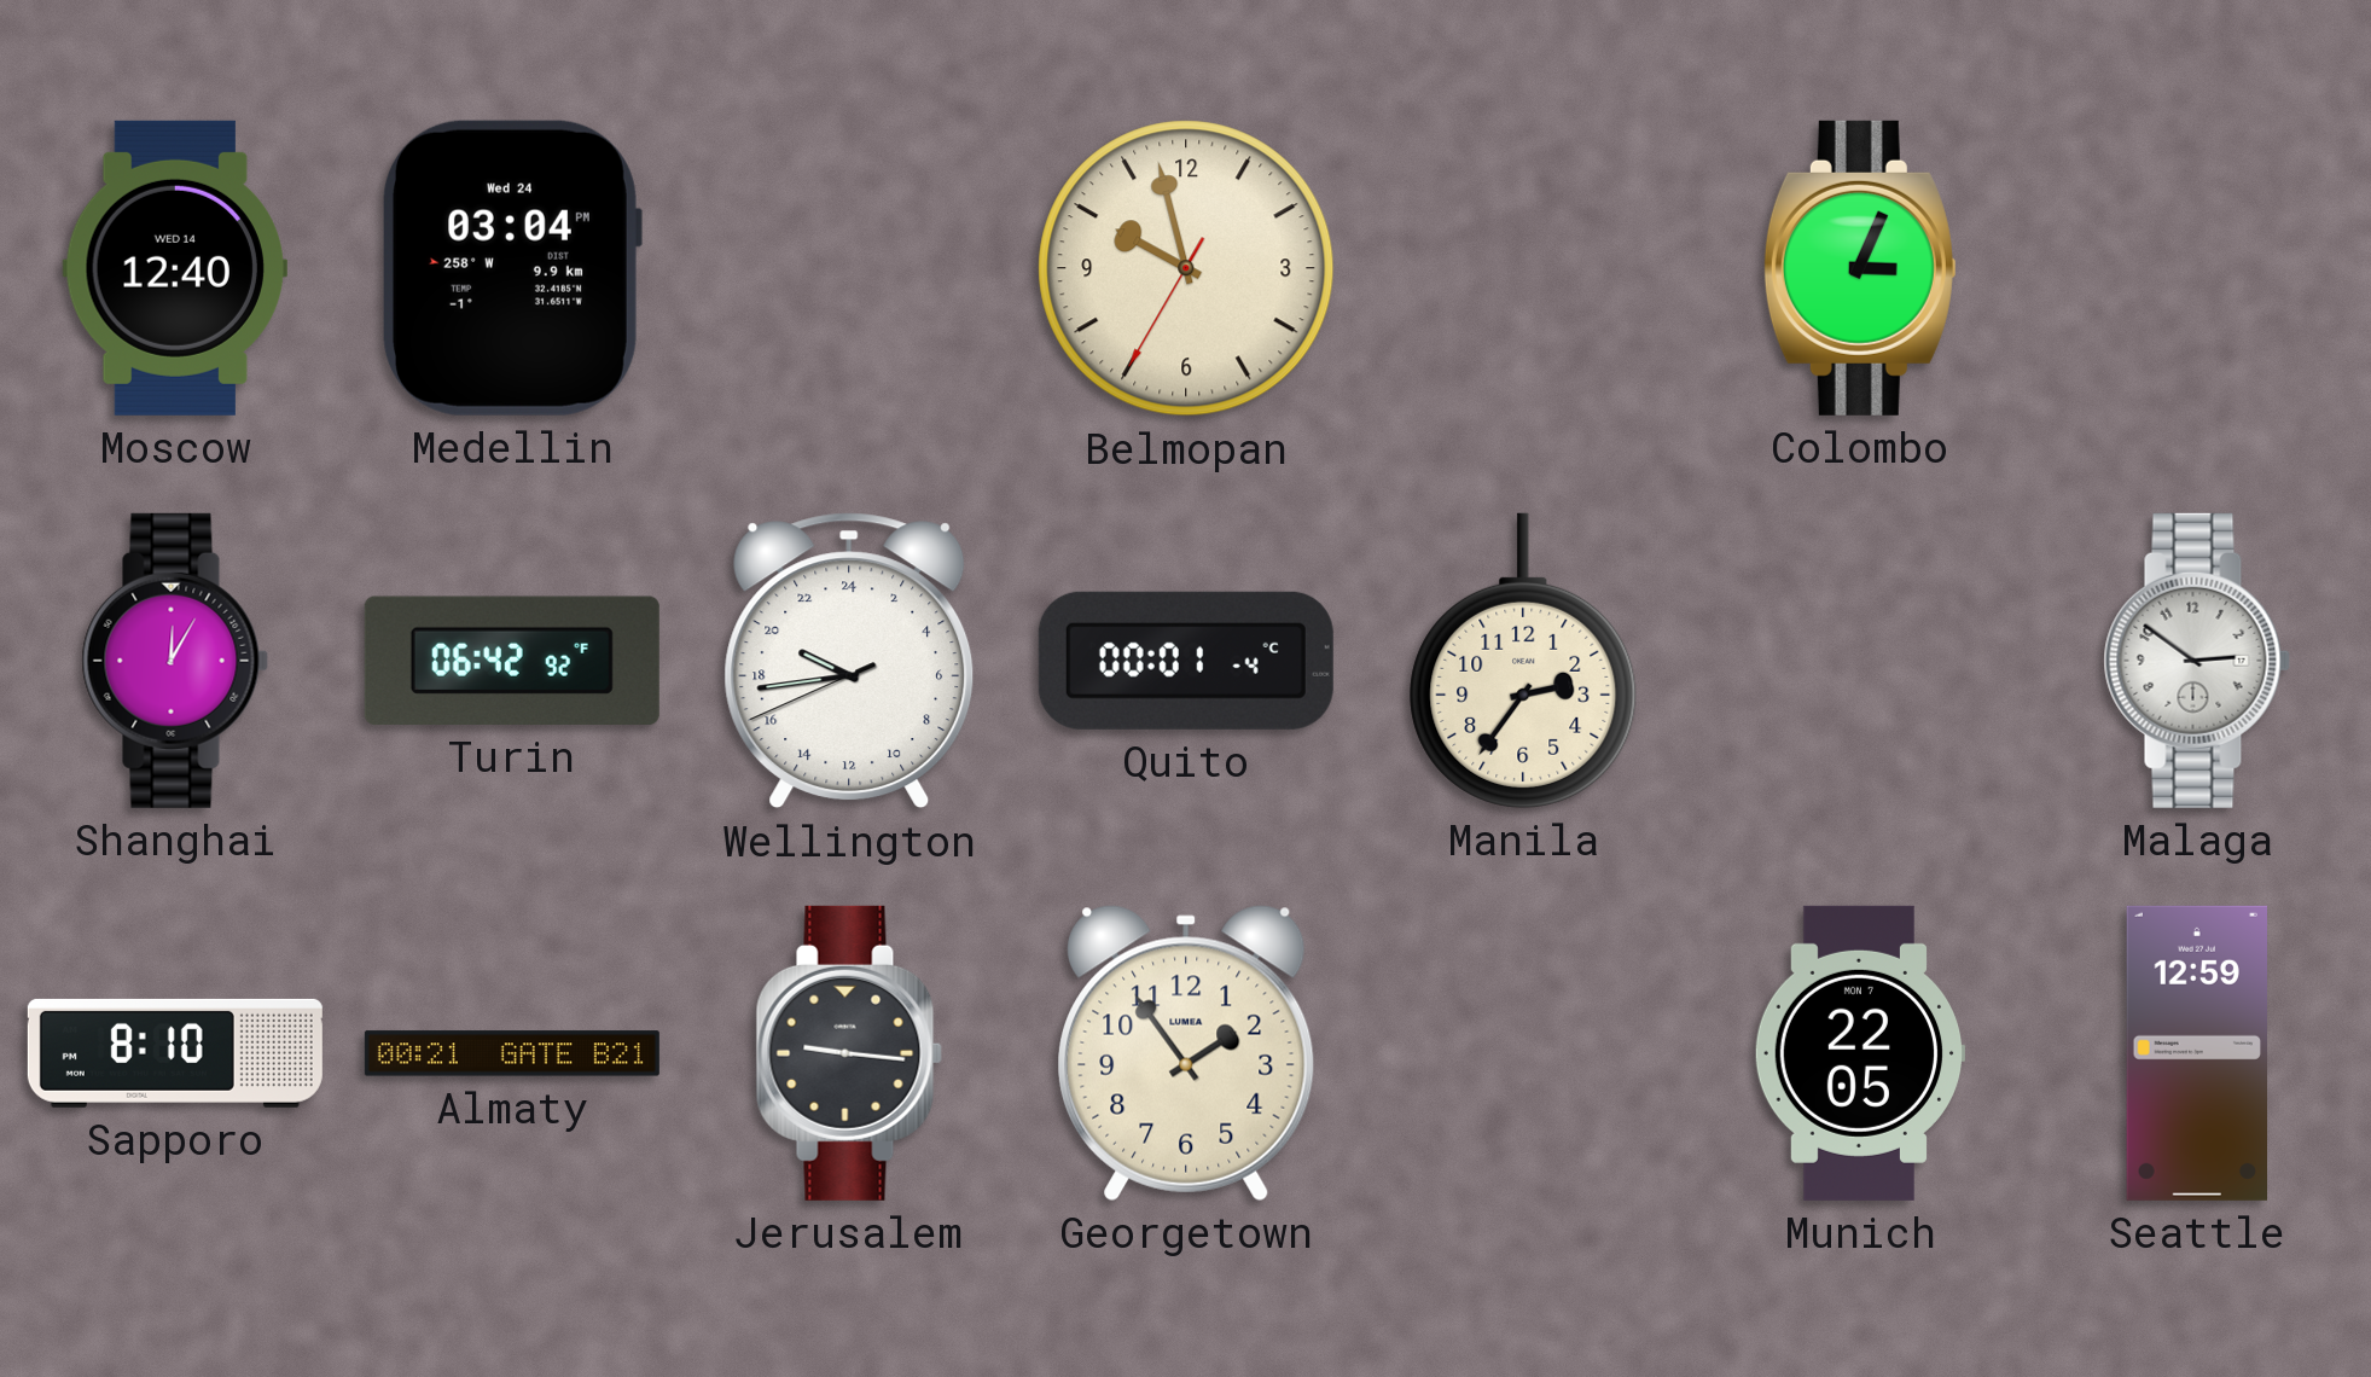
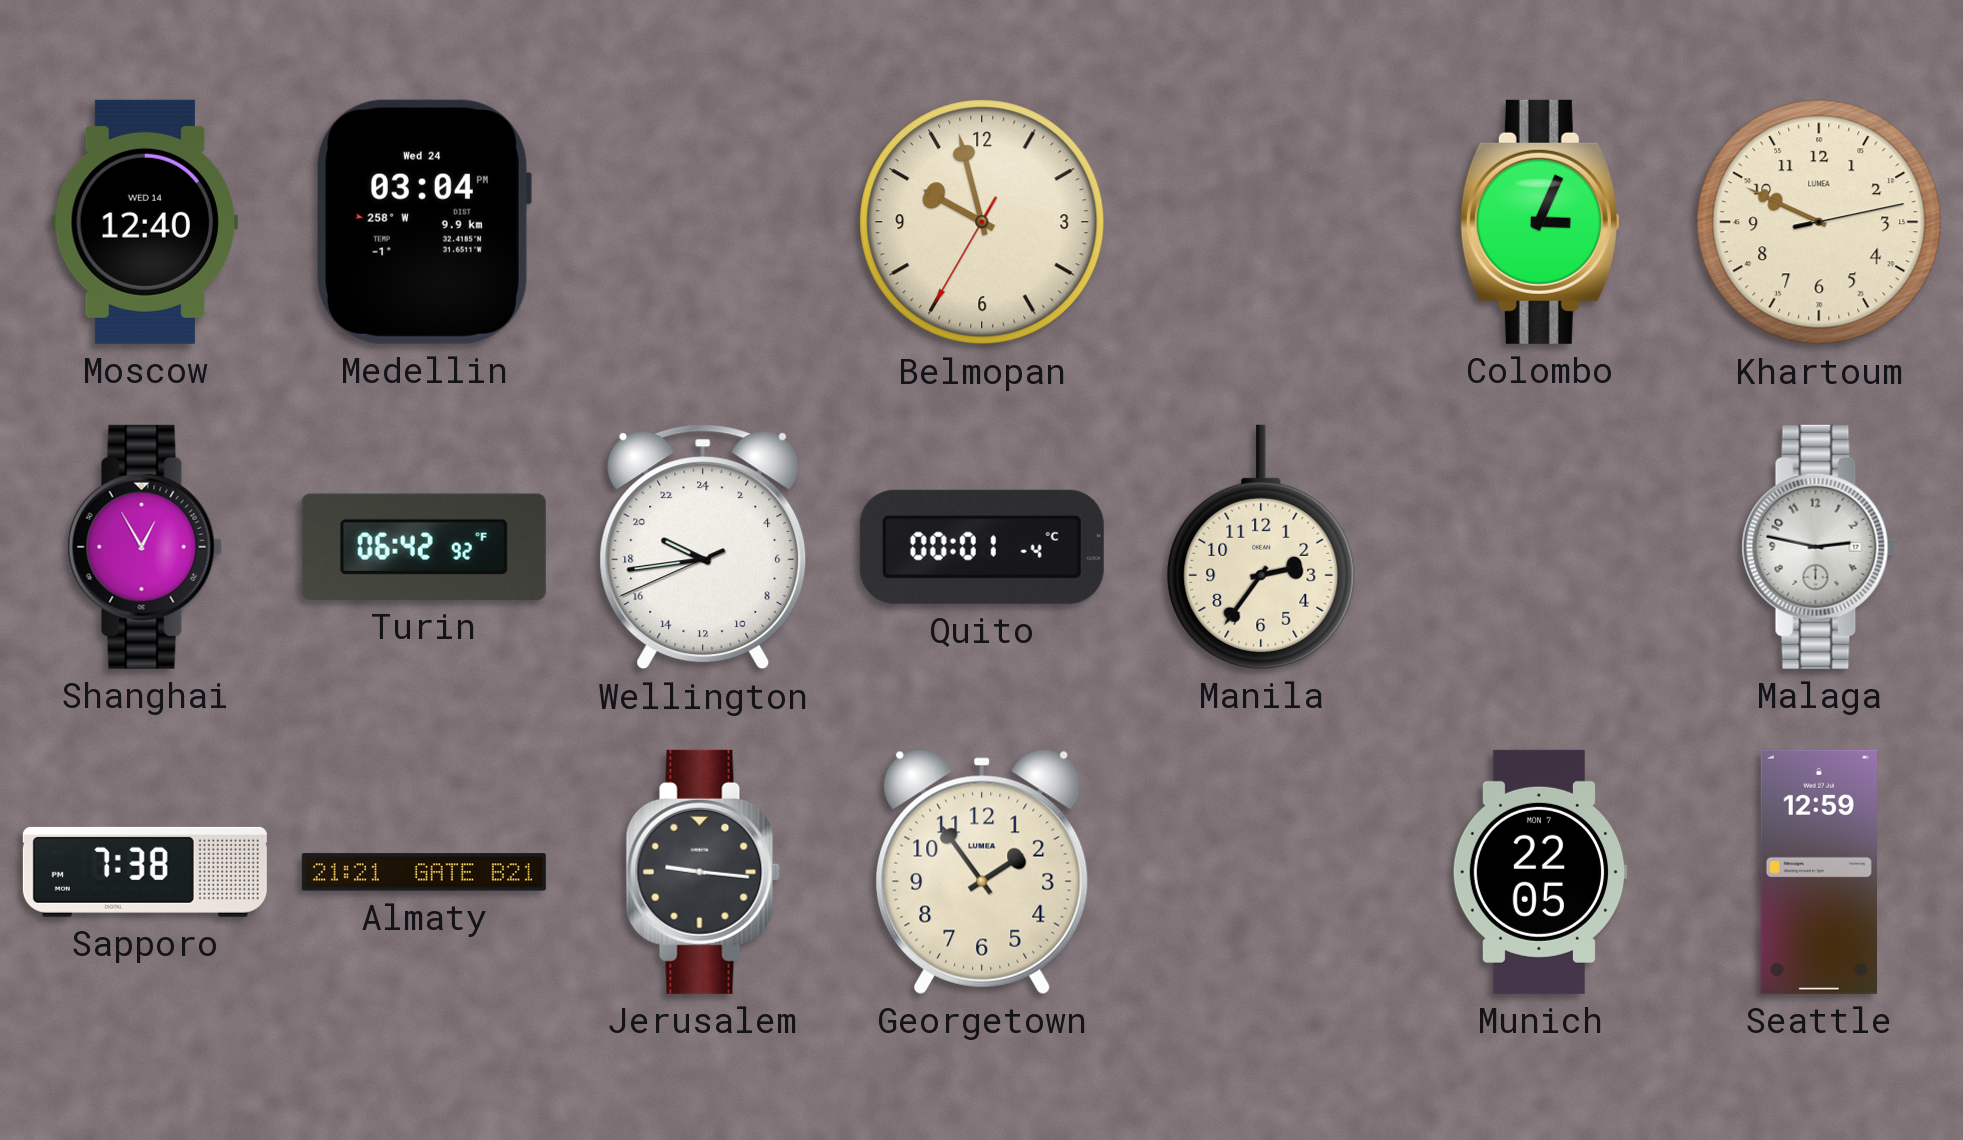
Khartoum: none -> 9:49
Shanghai: 12:05 -> 12:55
Malaga: 2:51 -> 2:47
Sapporo: 8:10 -> 7:38
Almaty: 00:21 -> 21:21
